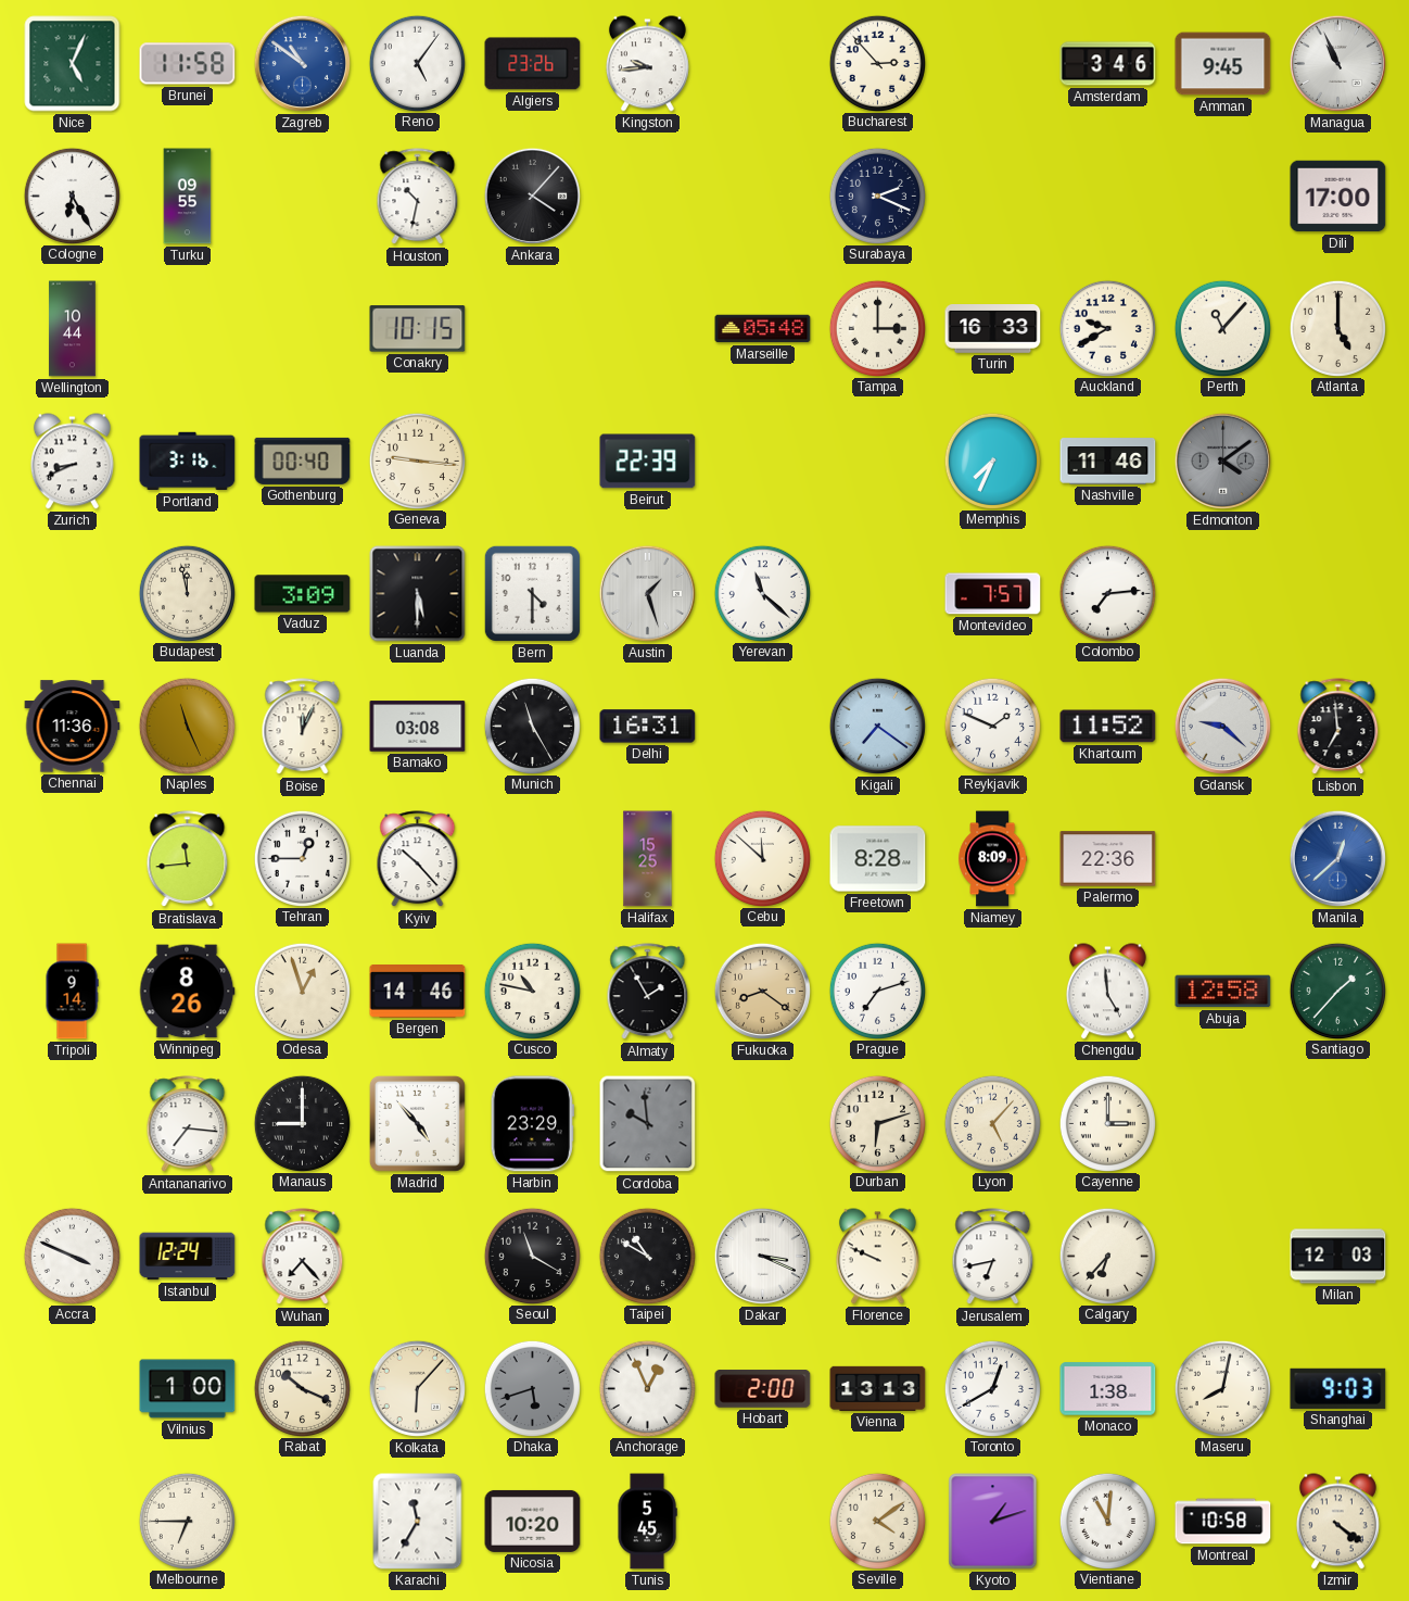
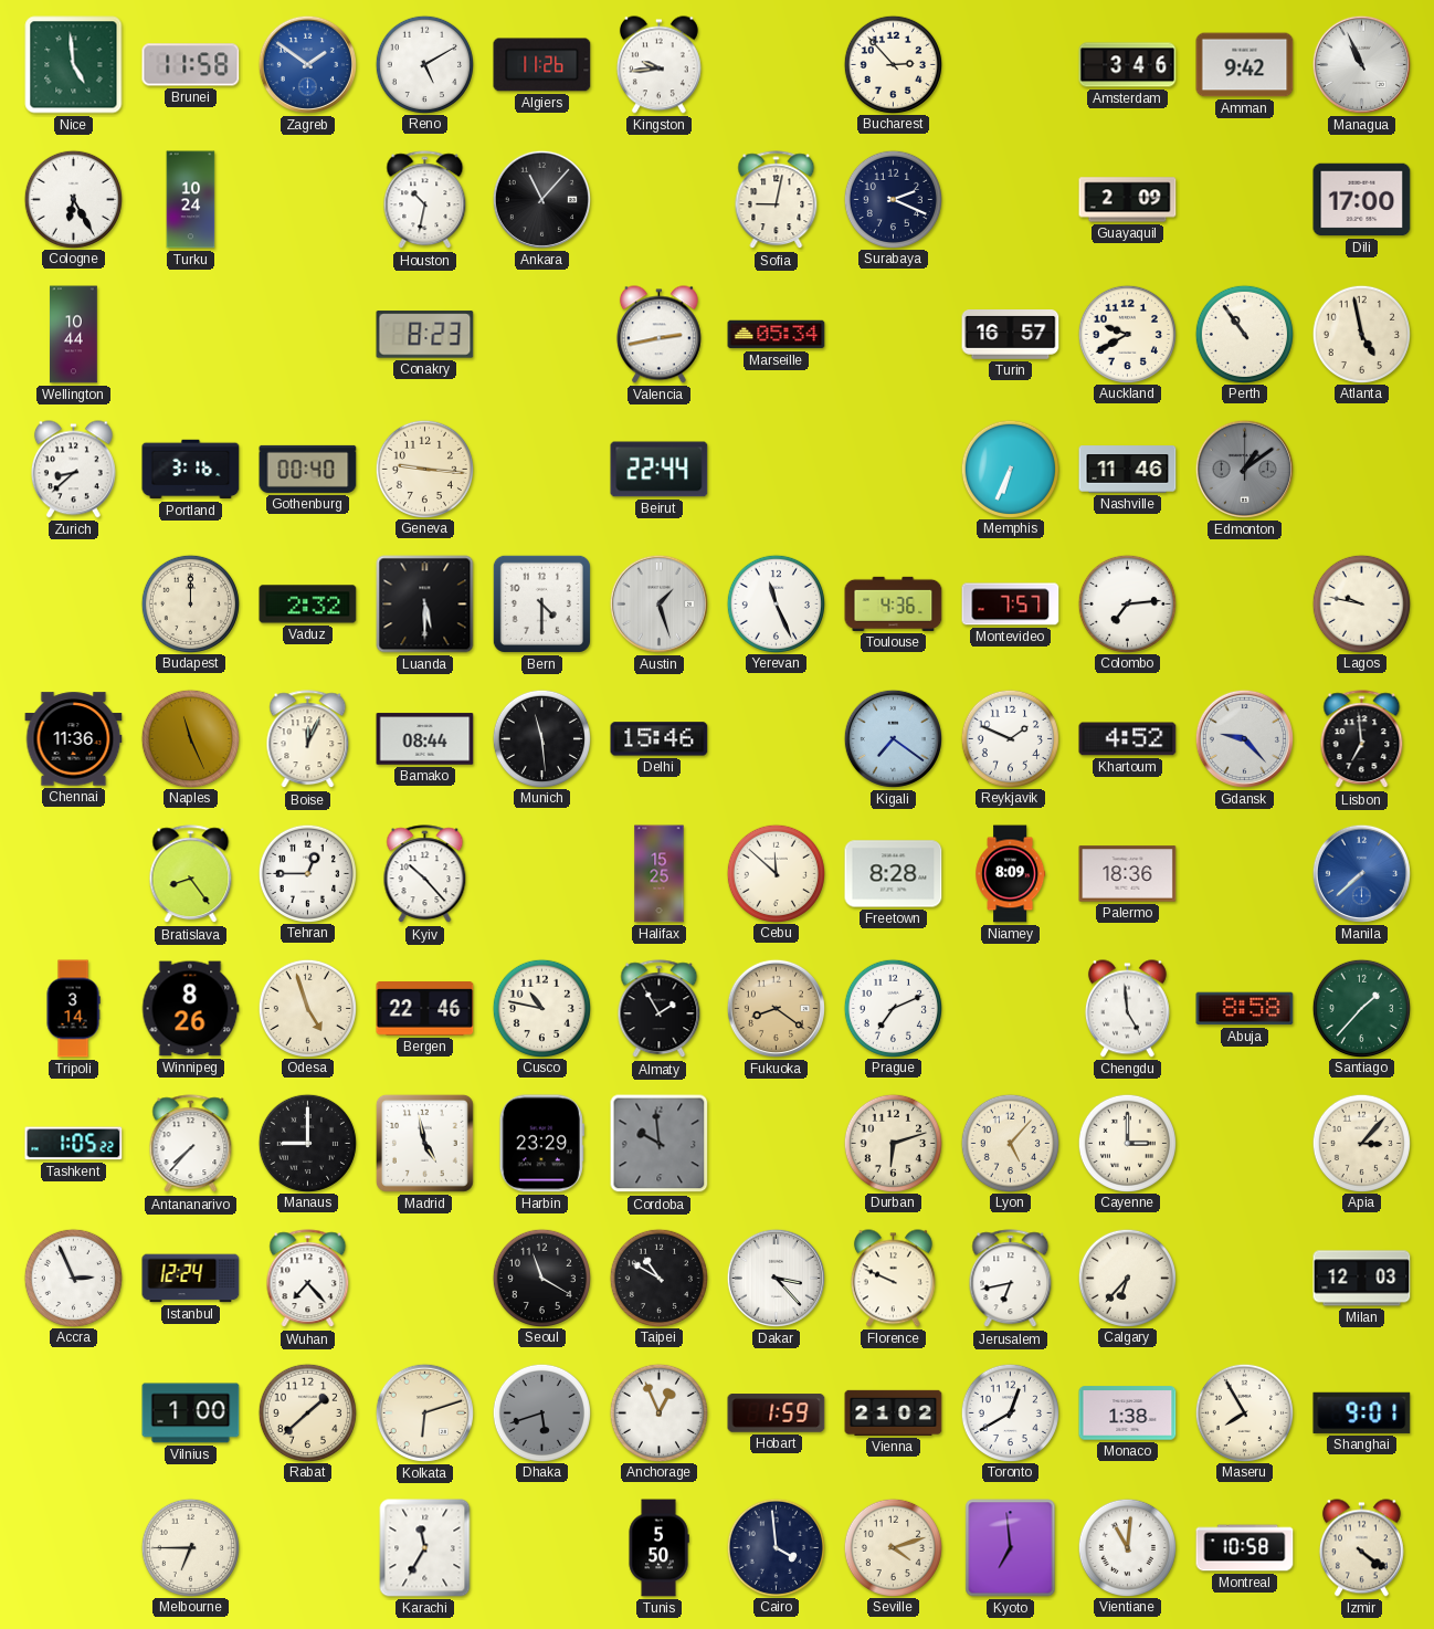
Nice: 5:04 -> 4:59
Zagreb: 10:51 -> 1:51
Reno: 5:06 -> 5:10
Algiers: 23:26 -> 11:26
Amman: 9:45 -> 9:42
Turku: 09:55 -> 10:24
Ankara: 4:07 -> 11:07
Sofia: none -> 9:02
Guayaquil: none -> 2:09
Conakry: 10:15 -> 8:23
Valencia: none -> 2:43
Marseille: 05:48 -> 05:34
Tampa: 3:00 -> none
Turin: 16:33 -> 16:57
Perth: 11:07 -> 10:54
Atlanta: 5:00 -> 4:58
Zurich: 8:41 -> 8:38
Beirut: 22:39 -> 22:44
Memphis: 7:34 -> 6:34
Edmonton: 4:09 -> 1:09
Budapest: 11:58 -> 12:00
Vaduz: 3:09 -> 2:32
Yerevan: 11:22 -> 11:26
Toulouse: none -> 4:36
Lagos: none -> 9:47
Bamako: 03:08 -> 08:44
Munich: 11:25 -> 11:29
Delhi: 16:31 -> 15:46
Khartoum: 11:52 -> 4:52
Gdansk: 9:22 -> 9:23
Bratislava: 11:44 -> 8:24
Palermo: 22:36 -> 18:36
Manila: 12:38 -> 7:38
Tripoli: 9:14 -> 3:14
Odesa: 12:57 -> 4:57
Bergen: 14:46 -> 22:46
Prague: 7:12 -> 7:11
Abuja: 12:58 -> 8:58
Tashkent: none -> 1:05
Antananarivo: 7:16 -> 7:37
Madrid: 4:53 -> 4:58
Apia: none -> 3:07
Accra: 3:49 -> 2:56
Dakar: 3:19 -> 3:23
Rabat: 10:19 -> 1:38
Kolkata: 6:07 -> 6:12
Hobart: 2:00 -> 1:59
Vienna: 13:13 -> 21:02
Maseru: 8:02 -> 7:55
Shanghai: 9:03 -> 9:01
Nicosia: 10:20 -> none
Tunis: 5:45 -> 5:50
Cairo: none -> 3:59
Seville: 4:09 -> 4:12
Kyoto: 1:12 -> 6:59
